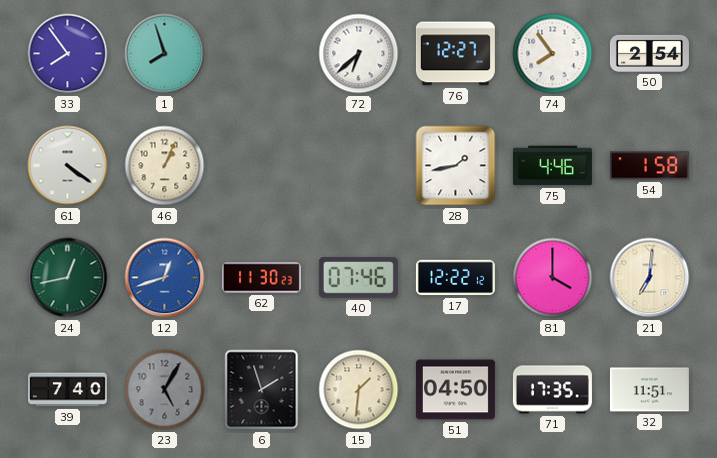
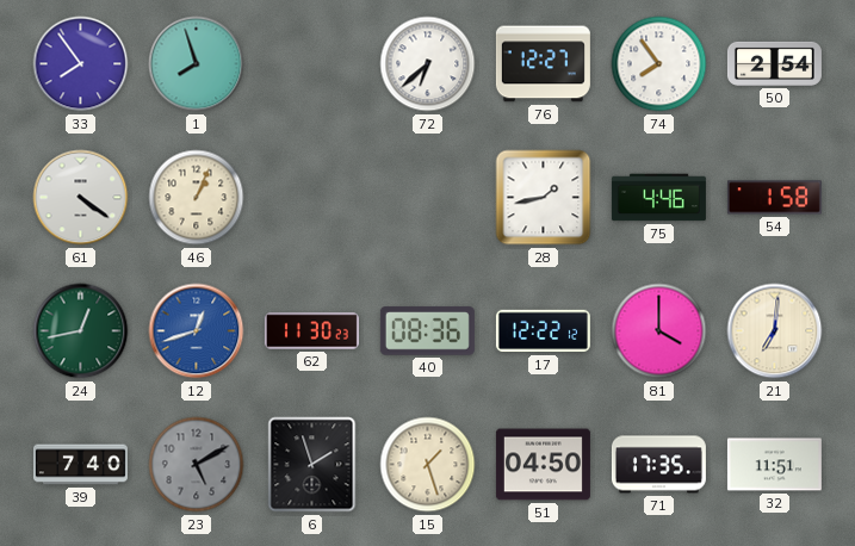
40: 07:46 -> 08:36
23: 5:05 -> 5:10
15: 1:31 -> 1:27
